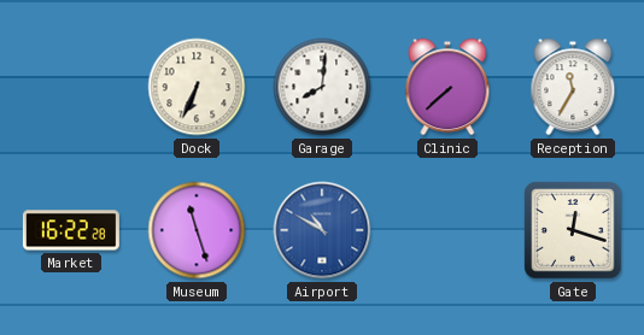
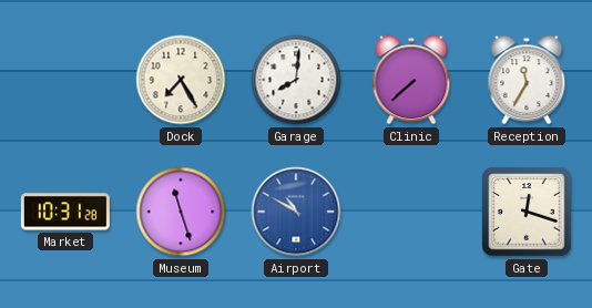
Dock: 6:34 -> 7:25
Market: 16:22 -> 10:31
